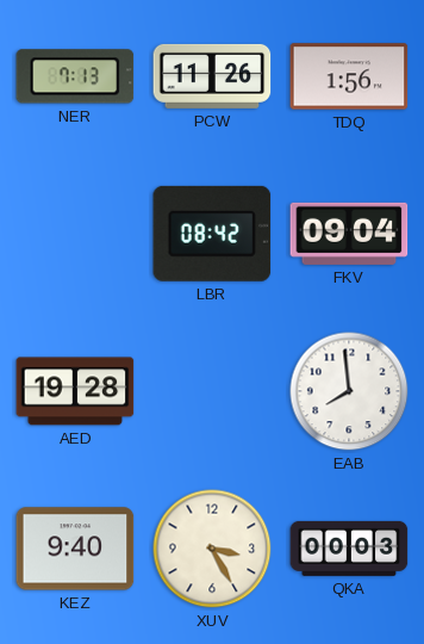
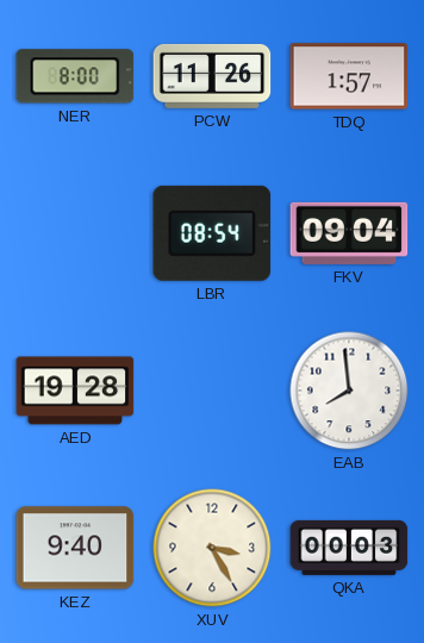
NER: 7:13 -> 8:00
TDQ: 1:56 -> 1:57
LBR: 08:42 -> 08:54
